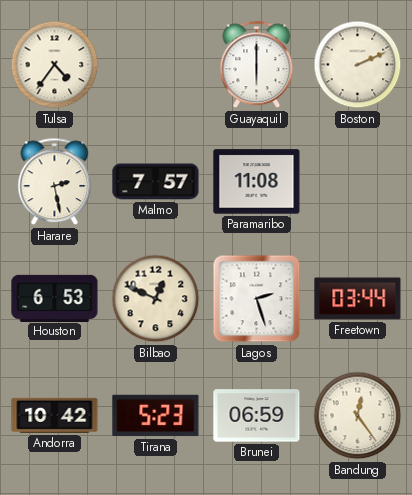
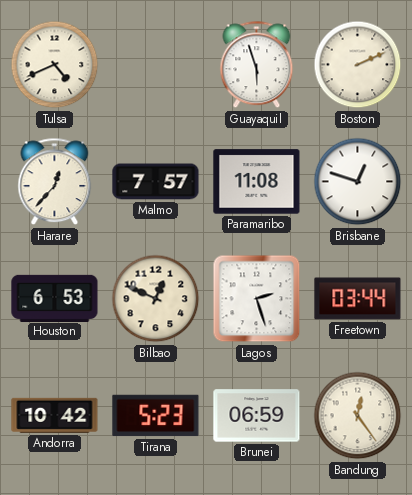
Tulsa: 4:36 -> 4:41
Guayaquil: 6:00 -> 5:57
Harare: 2:28 -> 12:37
Brisbane: none -> 12:48
